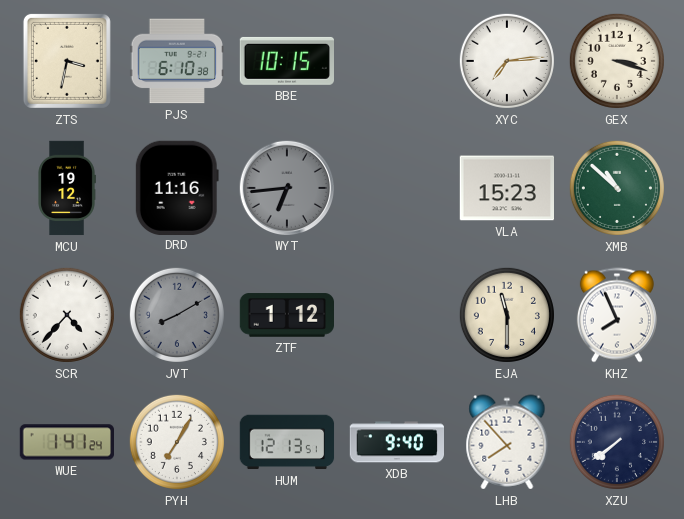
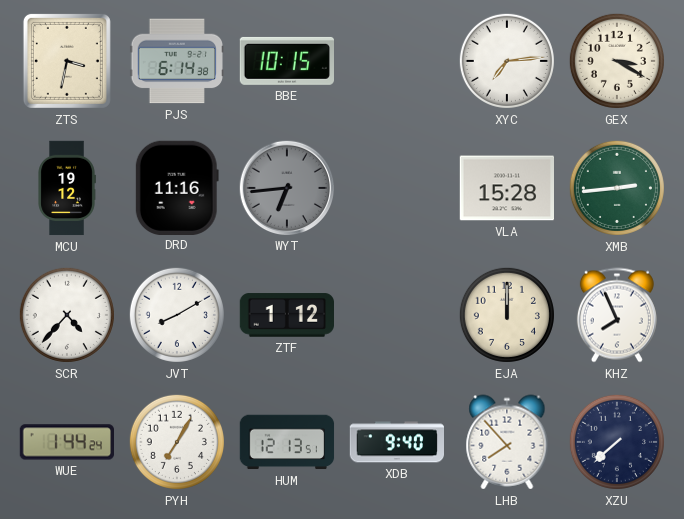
PJS: 6:10 -> 6:14
GEX: 3:18 -> 3:20
VLA: 15:23 -> 15:28
XMB: 10:52 -> 2:44
JVT dial: grey -> white
EJA: 11:30 -> 12:00
WUE: 1:41 -> 1:44
XZU: 7:39 -> 7:38
